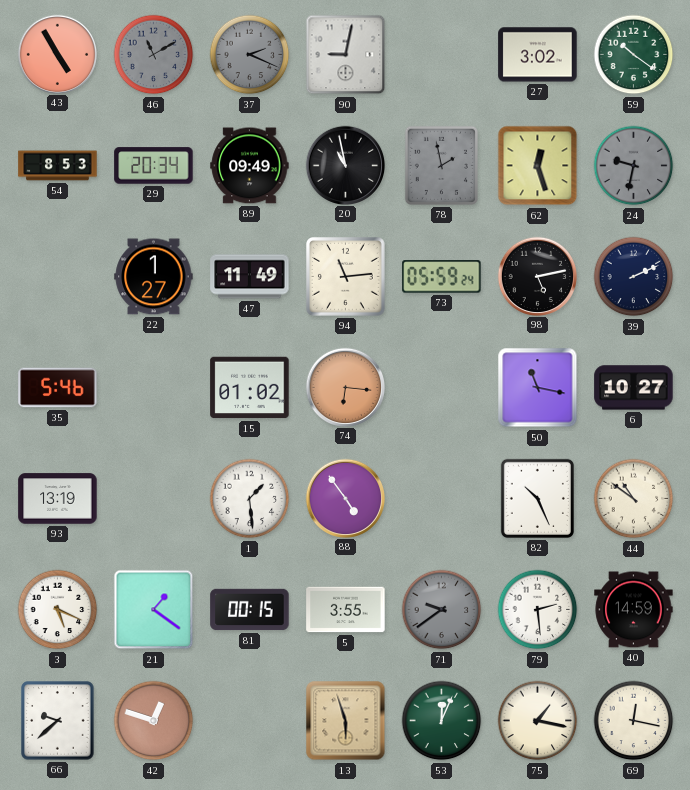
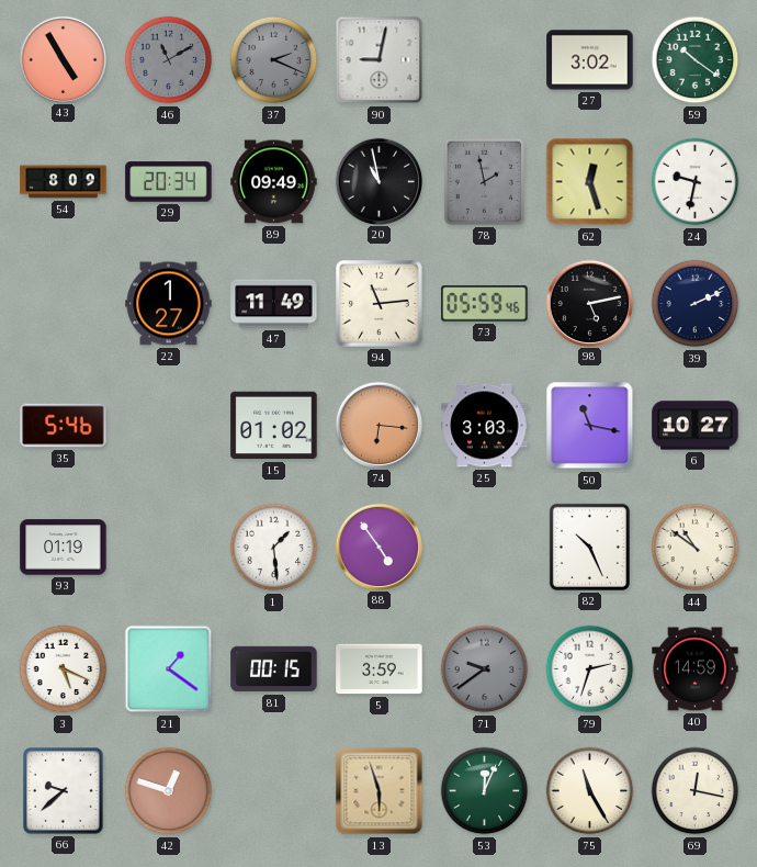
54: 8:53 -> 8:09
24 dial: grey -> white
73: 05:59:24 -> 05:59:46
25: none -> 3:03
93: 13:19 -> 01:19
5: 3:55 -> 3:59
79: 2:29 -> 2:33
75: 1:17 -> 11:25
